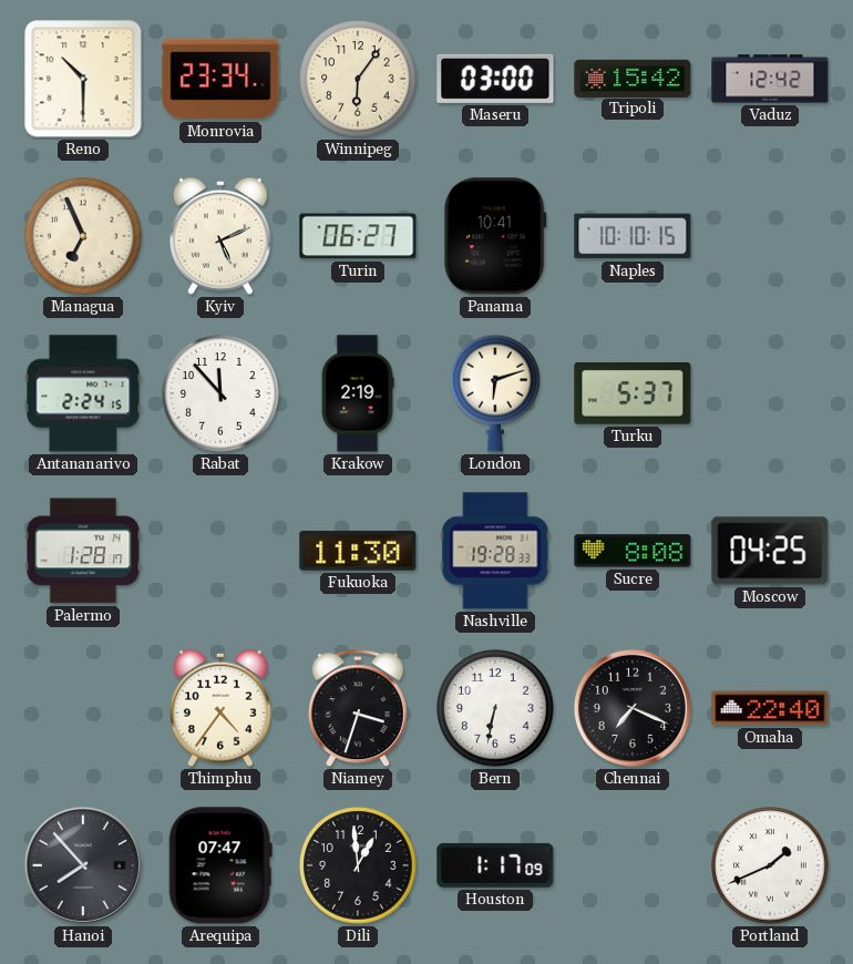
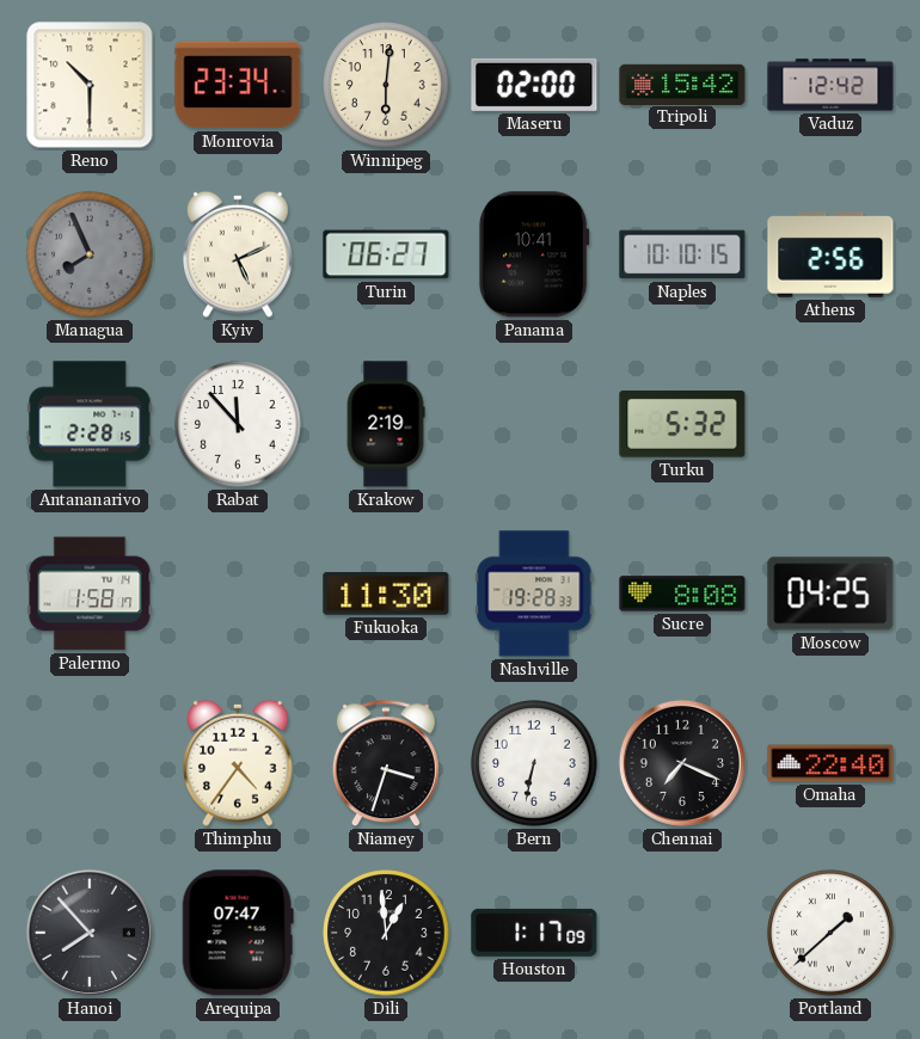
Winnipeg: 6:06 -> 6:01
Maseru: 03:00 -> 02:00
Managua: 6:56 -> 7:56
Managua dial: cream -> grey
Athens: none -> 2:56
Antananarivo: 2:24 -> 2:28
London: 6:12 -> none
Turku: 5:37 -> 5:32
Palermo: 1:28 -> 1:58
Portland: 1:41 -> 1:38
